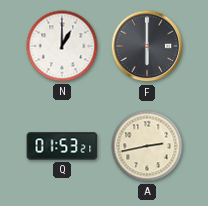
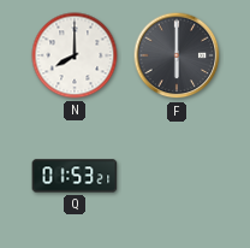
N: 1:00 -> 8:00
A: 2:43 -> none
